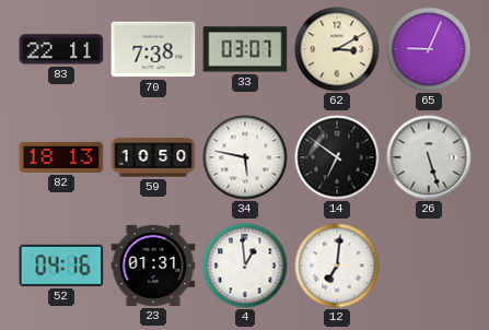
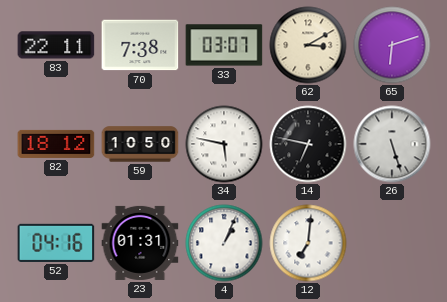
65: 9:04 -> 6:12
82: 18:13 -> 18:12
14: 6:51 -> 6:47
4: 12:59 -> 1:04
